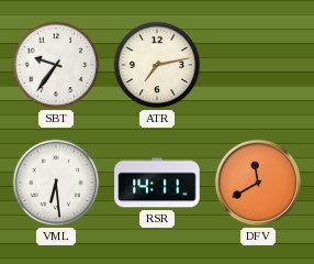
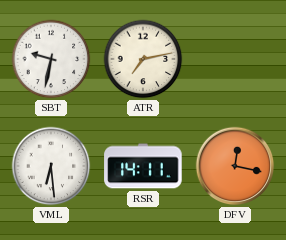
SBT: 9:36 -> 9:32
DFV: 11:40 -> 12:17
